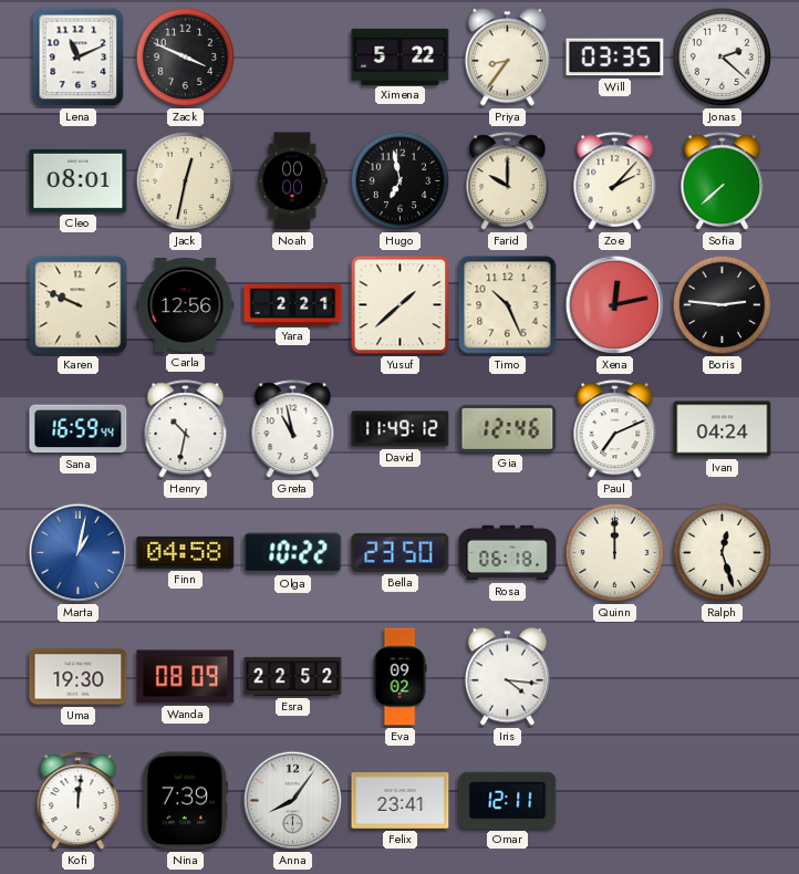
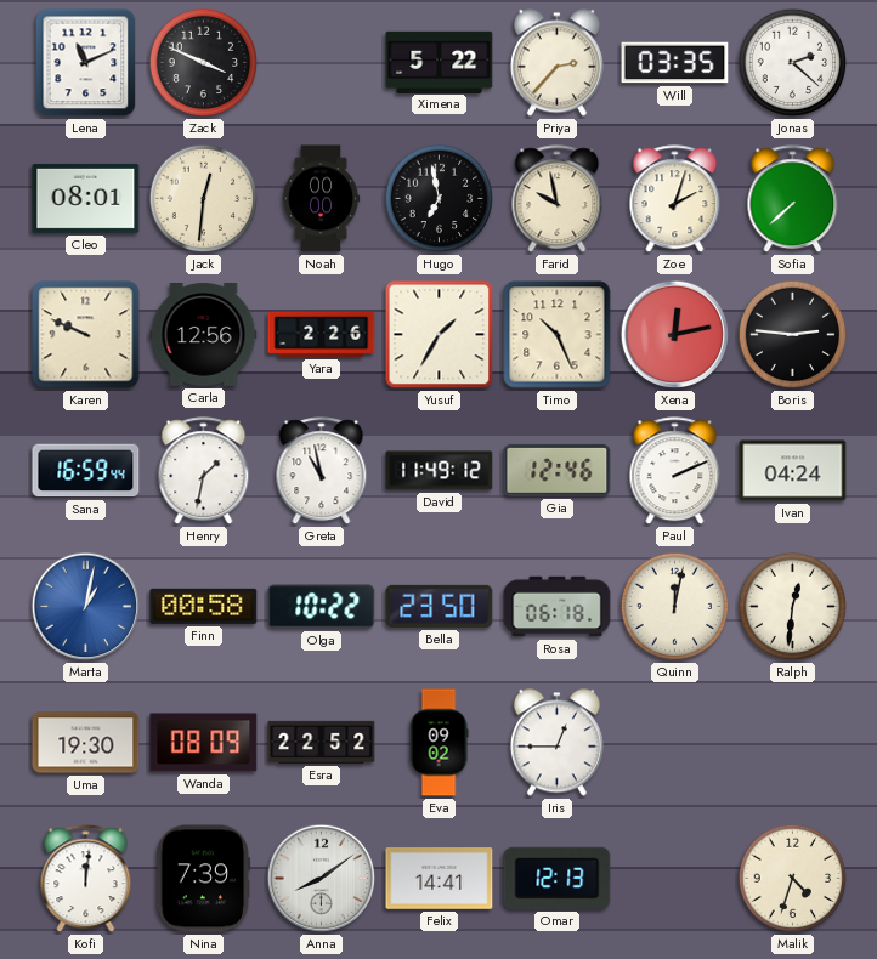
Priya: 8:36 -> 2:37
Jack: 12:32 -> 12:31
Farid: 10:00 -> 9:58
Zoe: 2:07 -> 2:03
Yara: 2:21 -> 2:26
Yusuf: 1:38 -> 1:35
Henry: 10:32 -> 1:32
Paul: 7:11 -> 2:11
Finn: 04:58 -> 00:58
Quinn: 12:00 -> 12:02
Ralph: 12:27 -> 12:31
Iris: 4:16 -> 12:45
Anna: 8:06 -> 8:09
Felix: 23:41 -> 14:41
Omar: 12:11 -> 12:13
Malik: none -> 4:33
